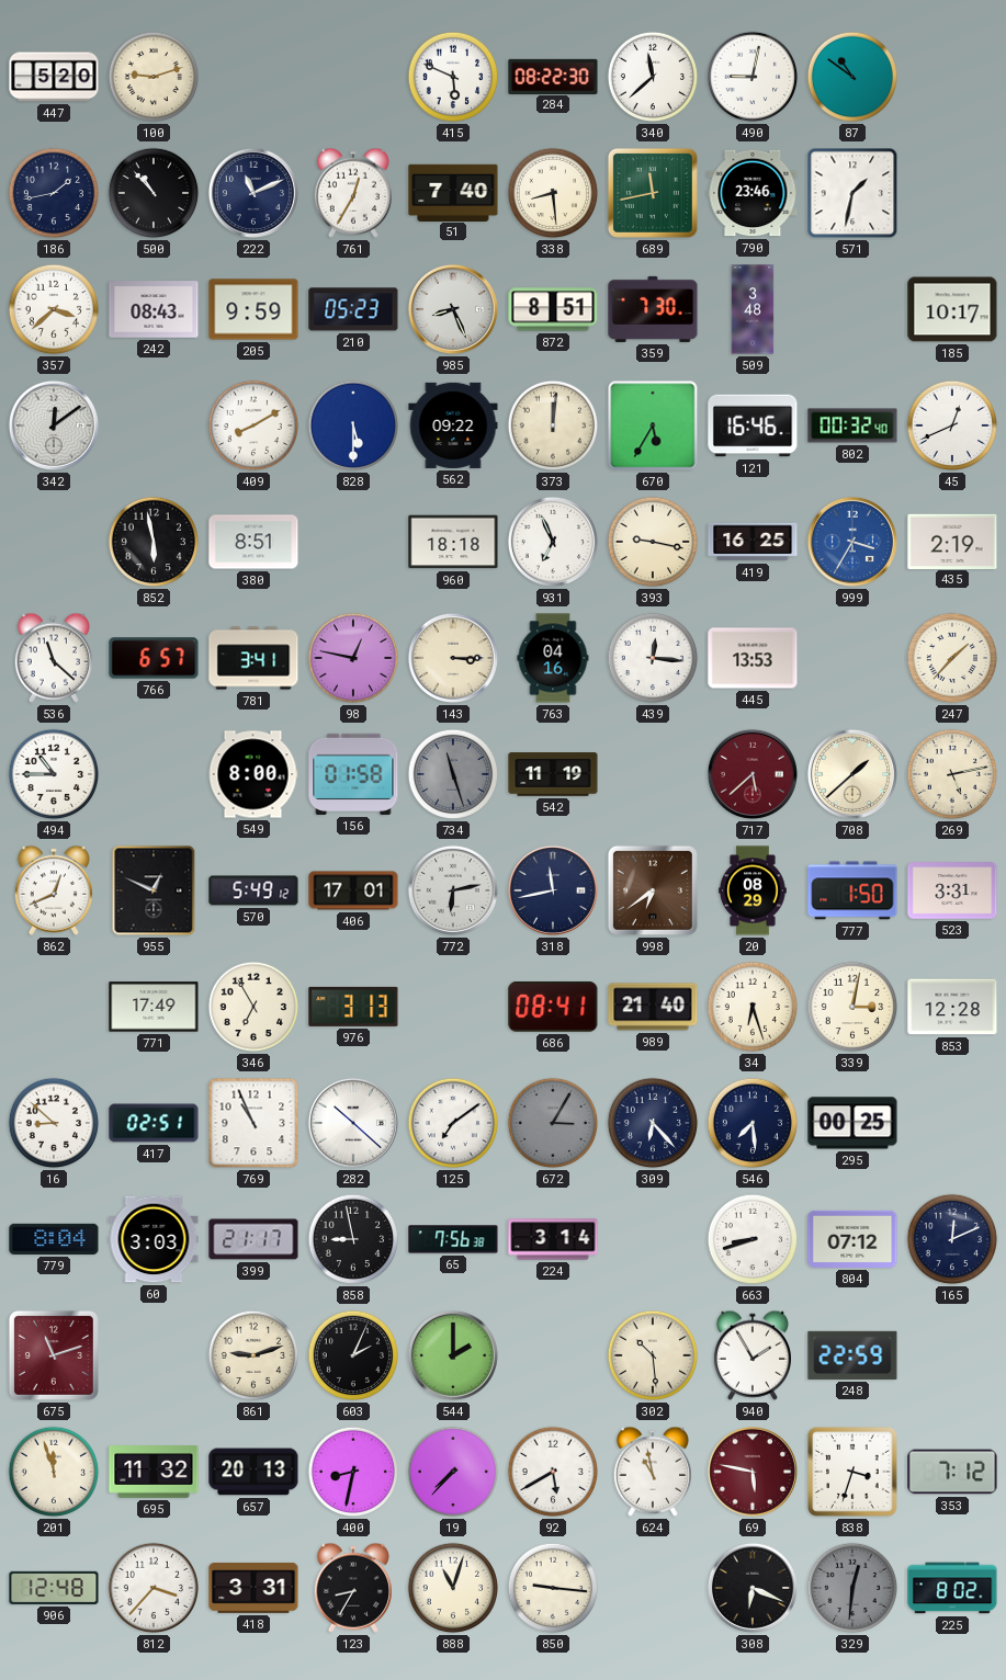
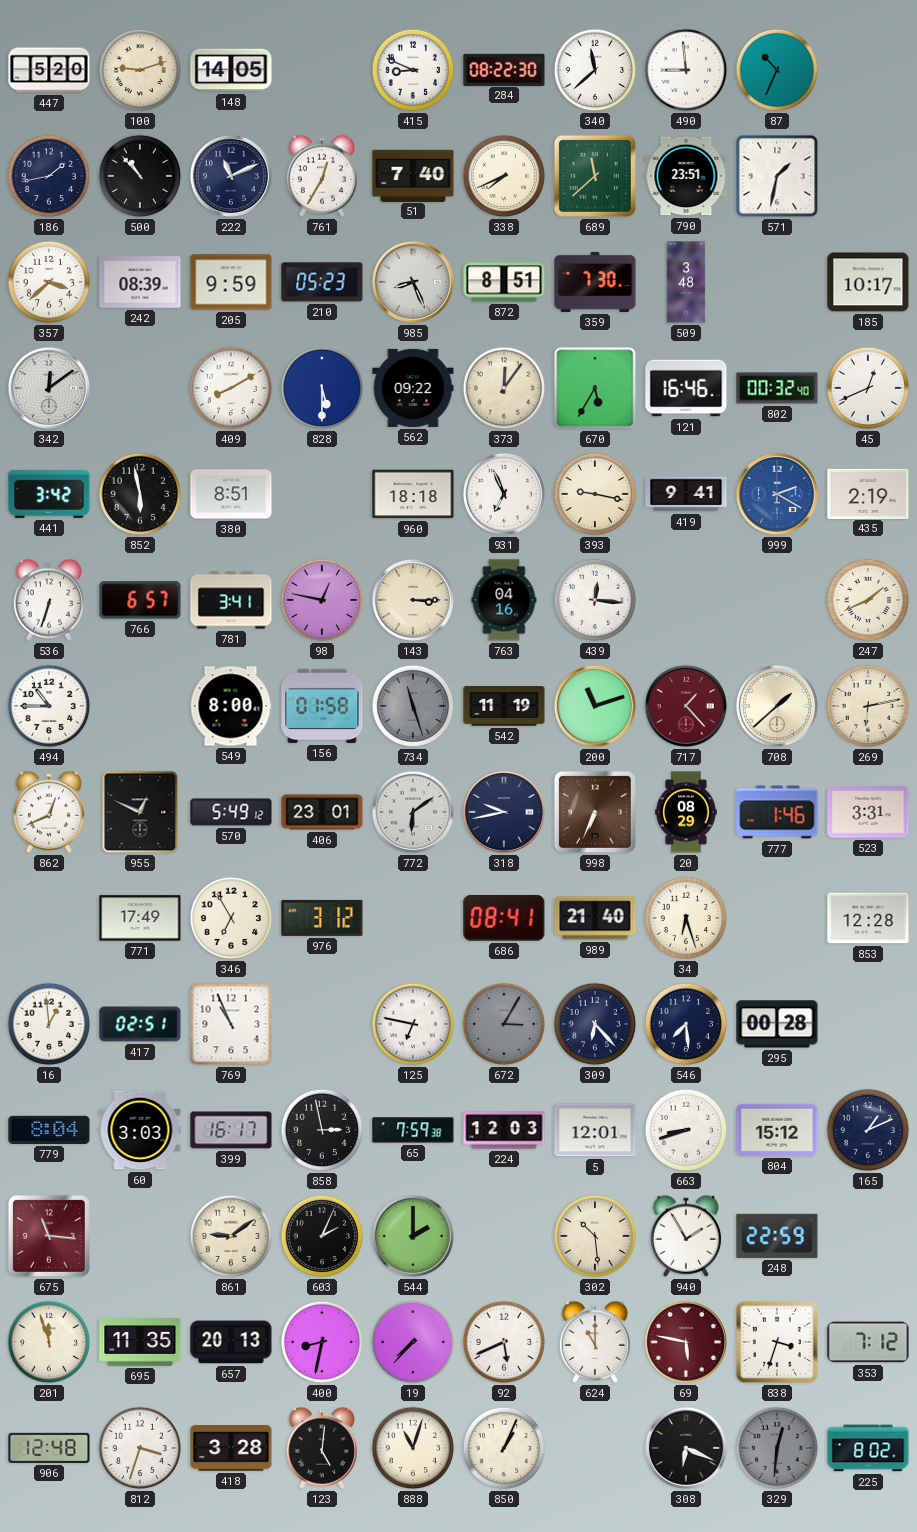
148: none -> 14:05
415: 5:49 -> 8:49
490: 9:02 -> 8:59
87: 10:51 -> 10:34
338: 8:29 -> 7:41
689: 11:43 -> 11:38
790: 23:46 -> 23:51
242: 08:43 -> 08:39
373: 12:01 -> 12:06
441: none -> 3:42
419: 16:25 -> 9:41
999: 3:35 -> 2:20
536: 11:22 -> 6:33
445: 13:53 -> none
247: 1:37 -> 1:41
200: none -> 11:12
717: 5:38 -> 1:23
269: 5:13 -> 6:13
406: 17:01 -> 23:01
772: 6:13 -> 6:09
318: 11:43 -> 9:43
998: 6:39 -> 6:34
777: 1:50 -> 1:46
976: 3:13 -> 3:12
339: 3:02 -> none
16: 8:52 -> 12:59
282: 10:22 -> none
125: 7:09 -> 6:47
295: 00:25 -> 00:28
399: 21:17 -> 16:17
858: 8:58 -> 2:58
65: 7:56 -> 7:59
224: 3:14 -> 12:03
5: none -> 12:01
804: 07:12 -> 15:12
165: 12:11 -> 1:11
675: 11:12 -> 11:16
861: 9:12 -> 9:09
695: 11:32 -> 11:35
92: 5:40 -> 5:41
624: 10:58 -> 11:00
812: 3:37 -> 3:33
418: 3:31 -> 3:28
123: 8:35 -> 5:01
850: 9:16 -> 1:04
